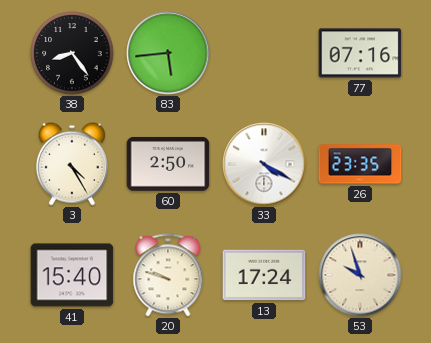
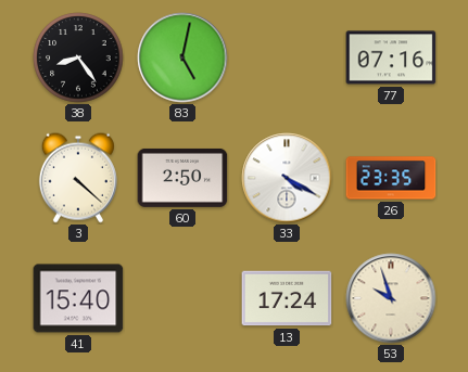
83: 5:44 -> 5:02
3: 4:25 -> 4:22
20: 9:48 -> none
